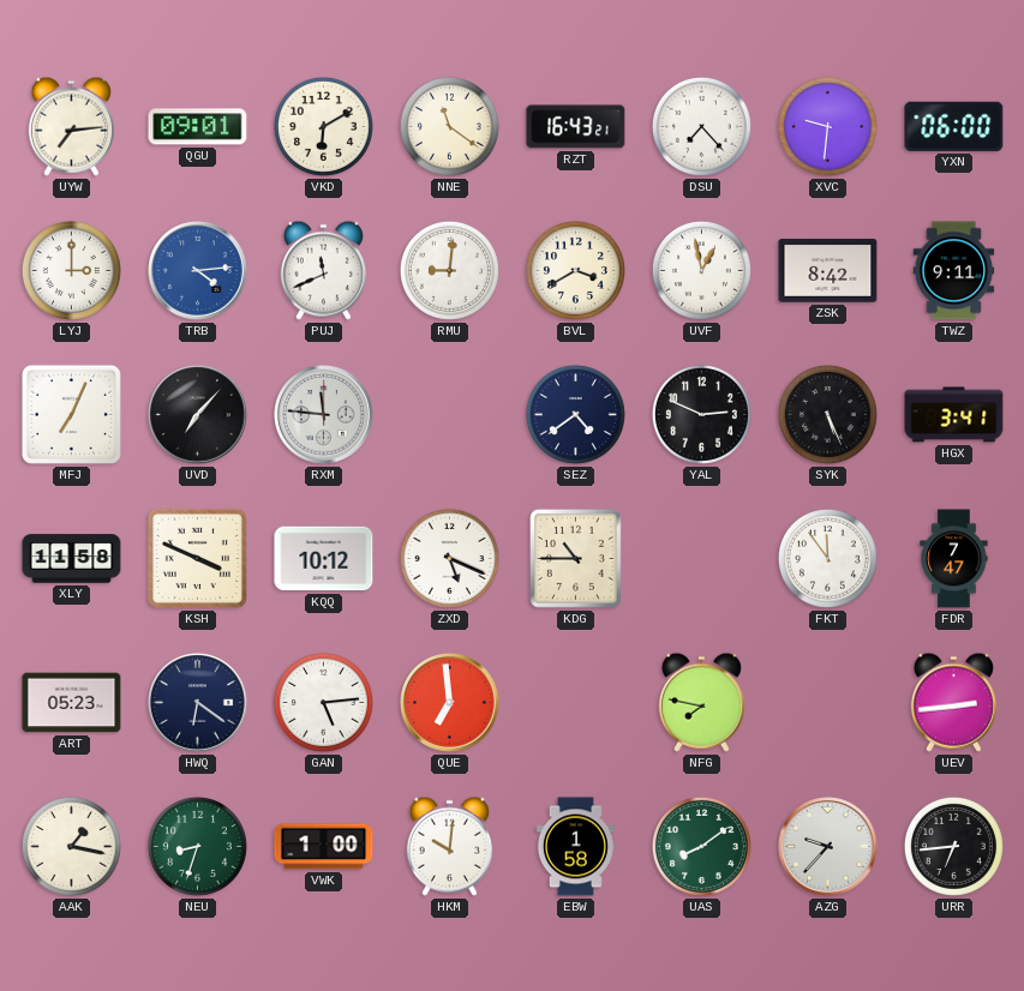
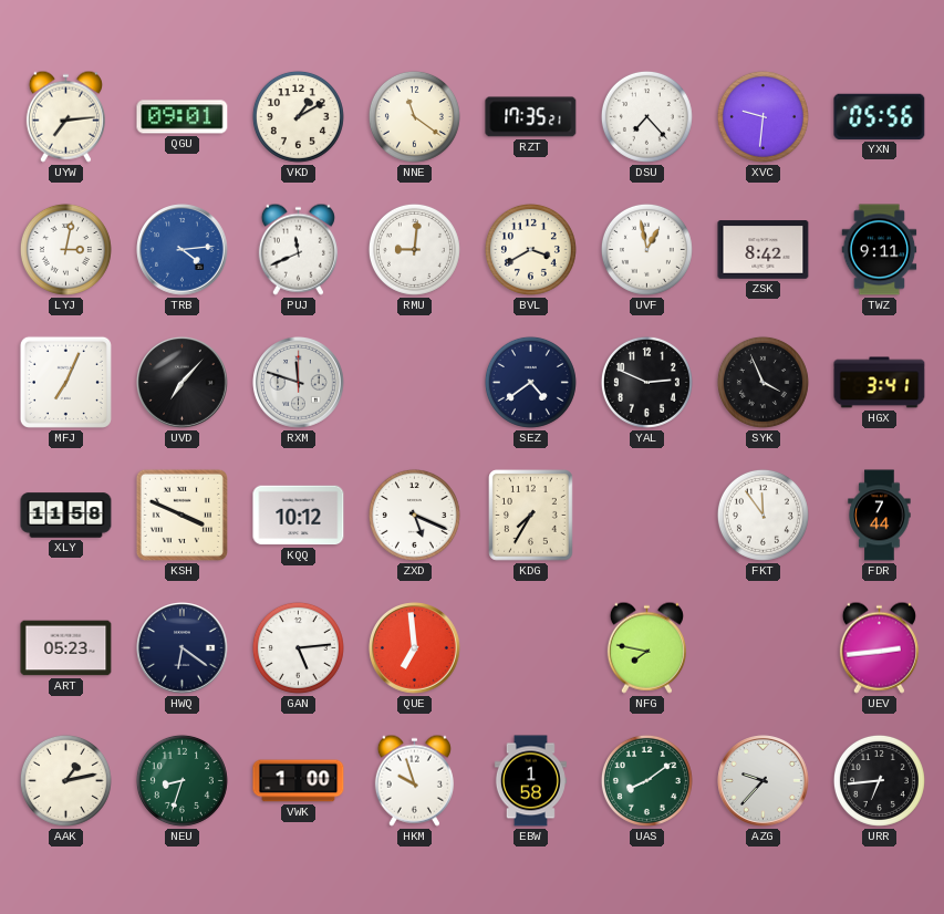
VKD: 6:10 -> 1:10
RZT: 16:43 -> 17:35
YXN: 06:00 -> 05:56
LYJ: 3:00 -> 3:02
RXM: 11:46 -> 11:48
SYK: 5:26 -> 3:56
KDG: 10:45 -> 7:35
FDR: 7:47 -> 7:44
AAK: 1:17 -> 1:13
HKM: 10:01 -> 9:57
